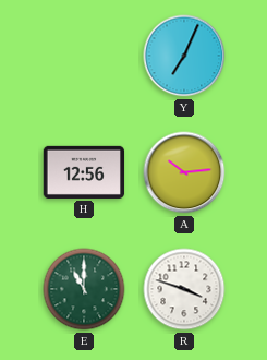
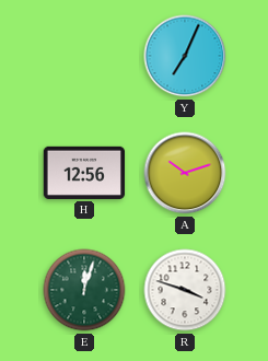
A: 10:14 -> 10:12
E: 11:00 -> 12:03
